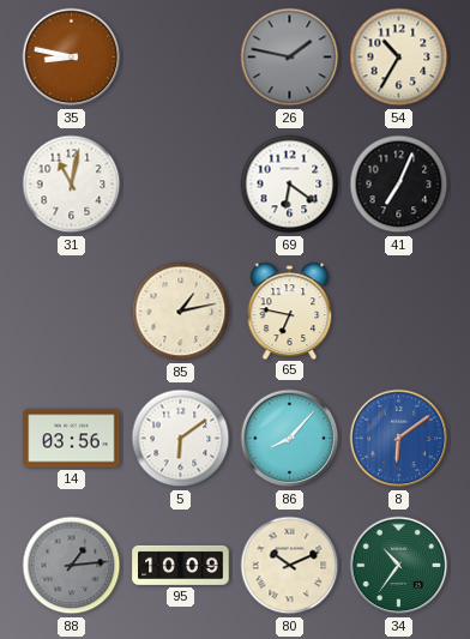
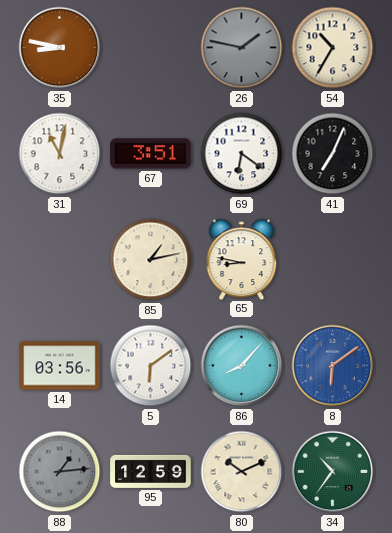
67: none -> 3:51
65: 6:47 -> 8:47
95: 10:09 -> 12:59
